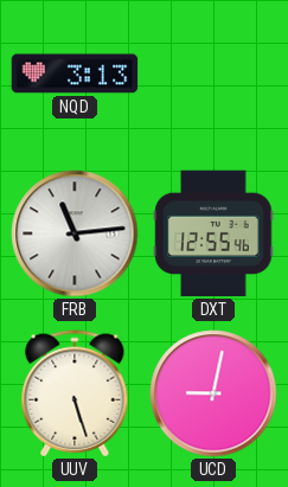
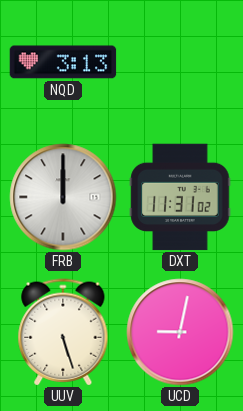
FRB: 11:14 -> 12:00
DXT: 12:55 -> 11:31
